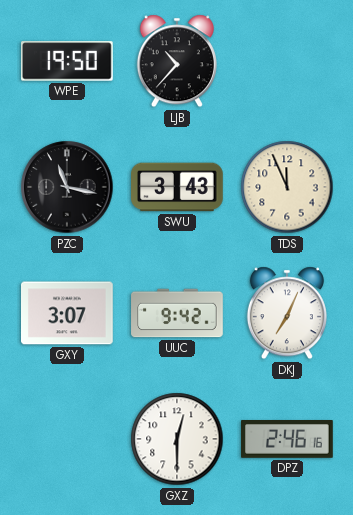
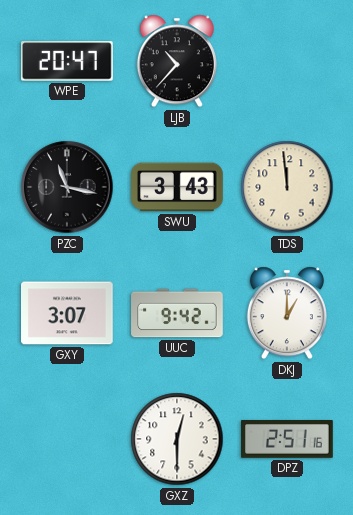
WPE: 19:50 -> 20:47
TDS: 11:56 -> 11:59
DKJ: 7:04 -> 1:00
DPZ: 2:46 -> 2:51
